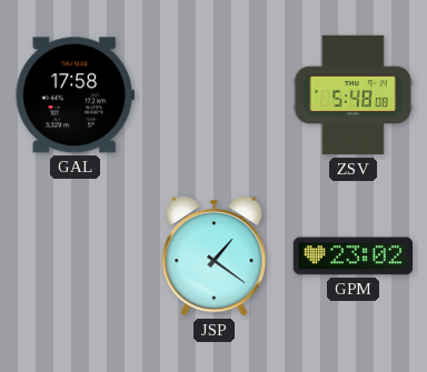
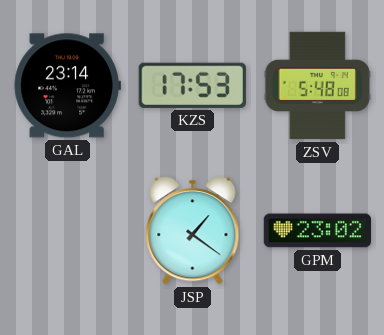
GAL: 17:58 -> 23:14
KZS: none -> 17:53
